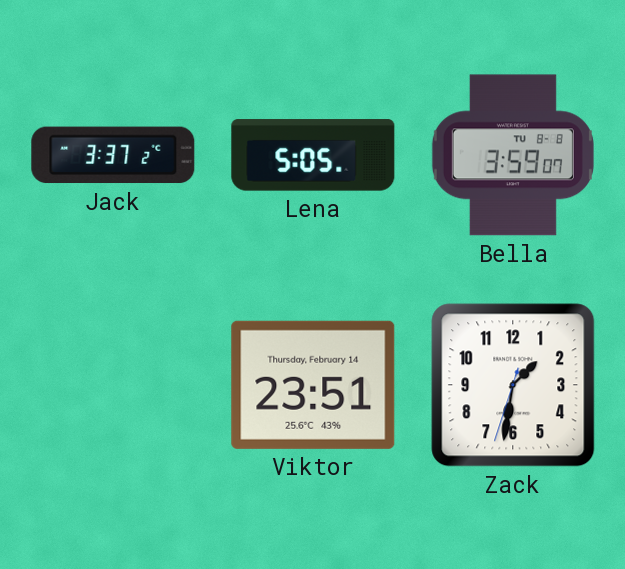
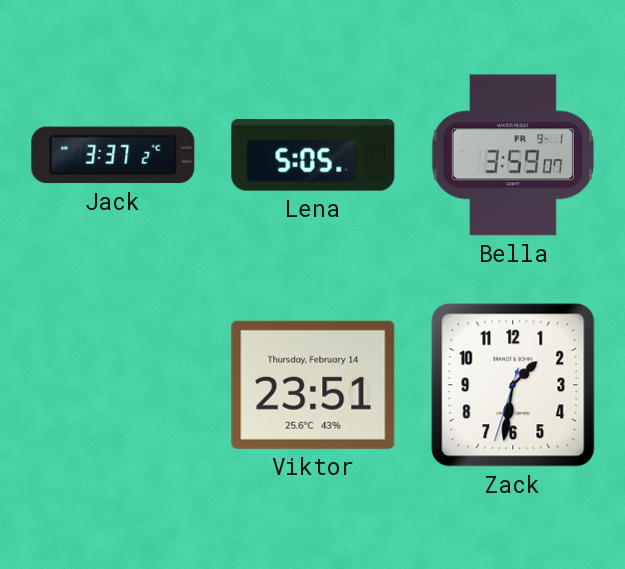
Bella date: TU 8-8 -> FR 9-1
